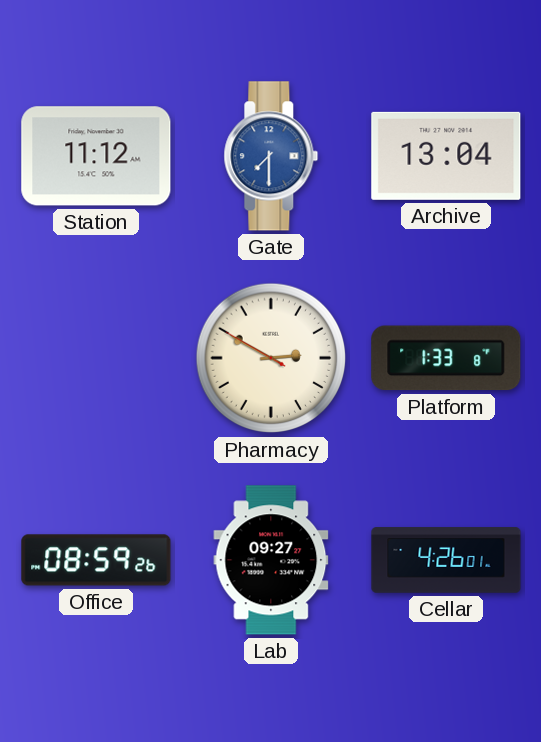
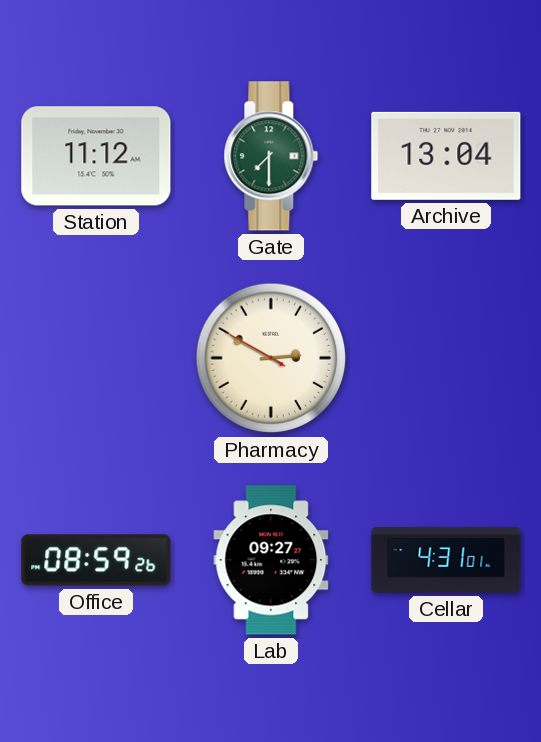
Gate dial: blue -> green
Platform: 1:33 -> none
Cellar: 4:26 -> 4:31
